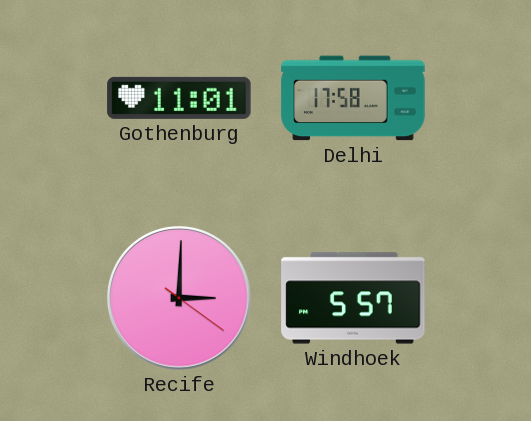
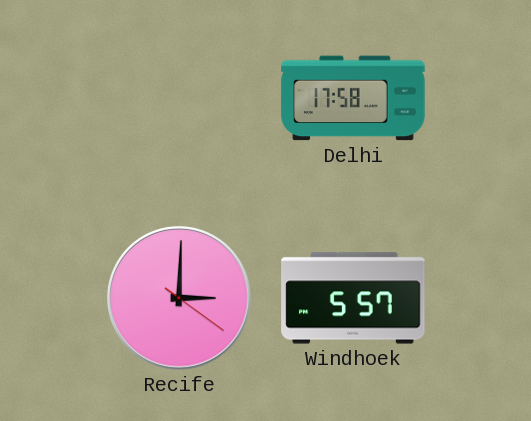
Gothenburg: 11:01 -> none
